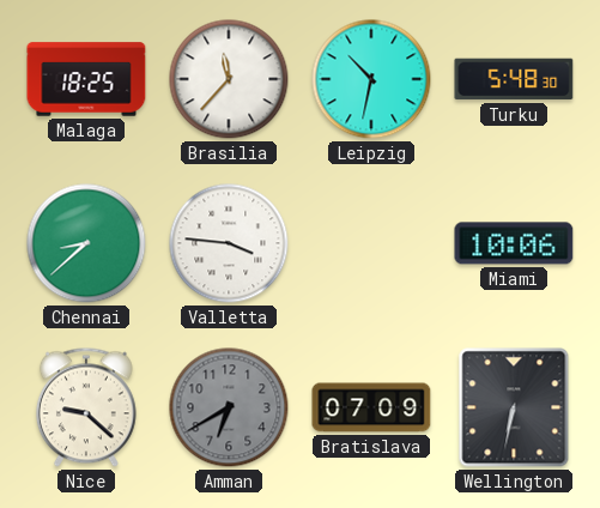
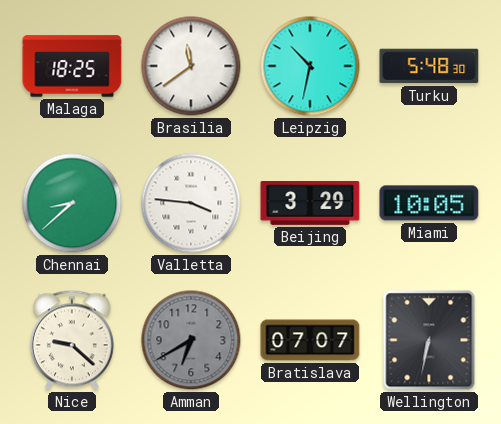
Brasilia: 11:37 -> 11:39
Beijing: none -> 3:29
Miami: 10:06 -> 10:05
Bratislava: 07:09 -> 07:07
